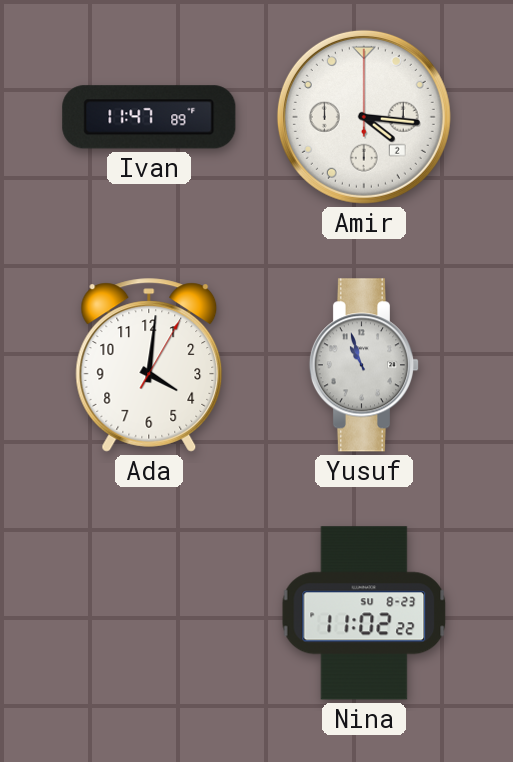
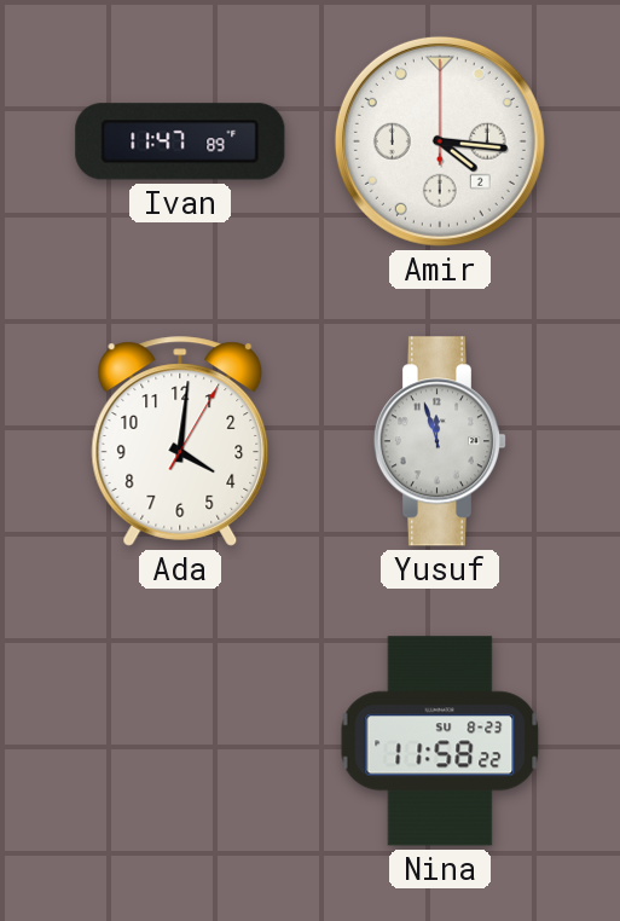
Yusuf: 10:57 -> 11:57
Nina: 11:02 -> 11:58
